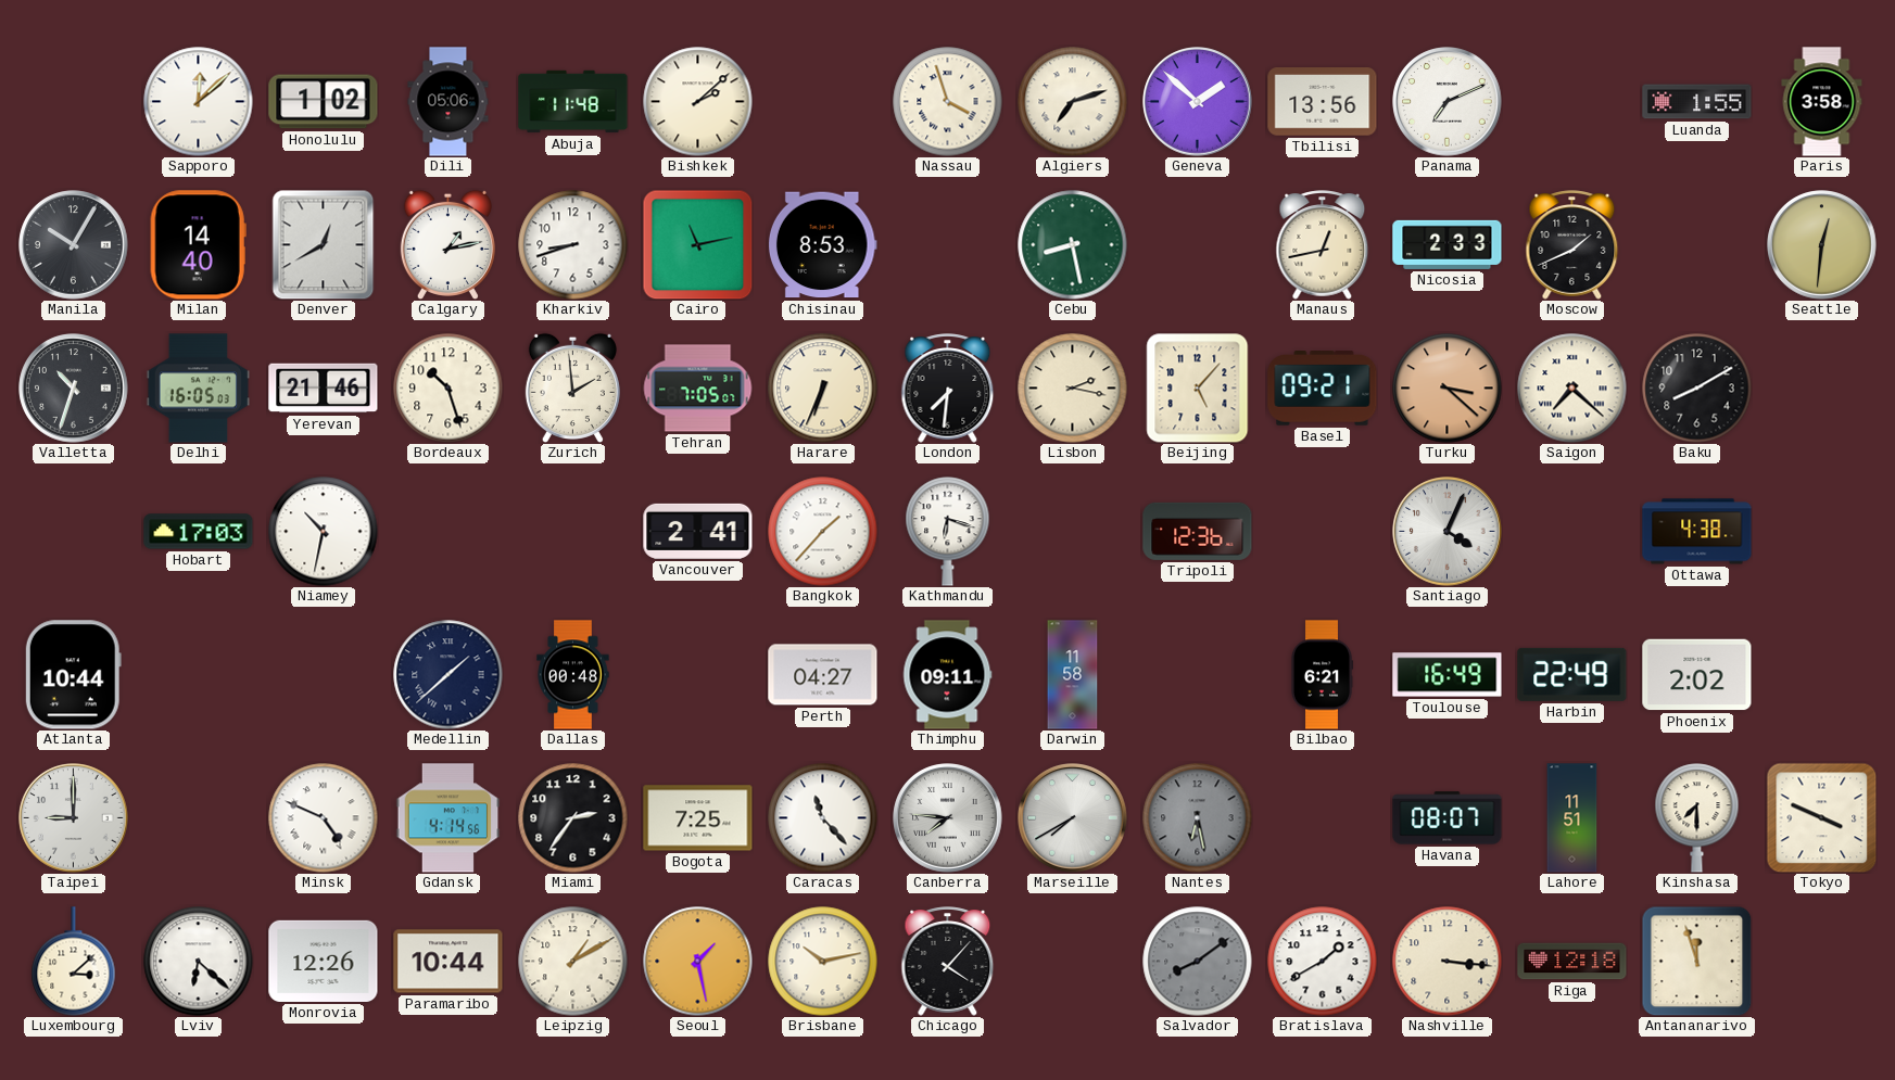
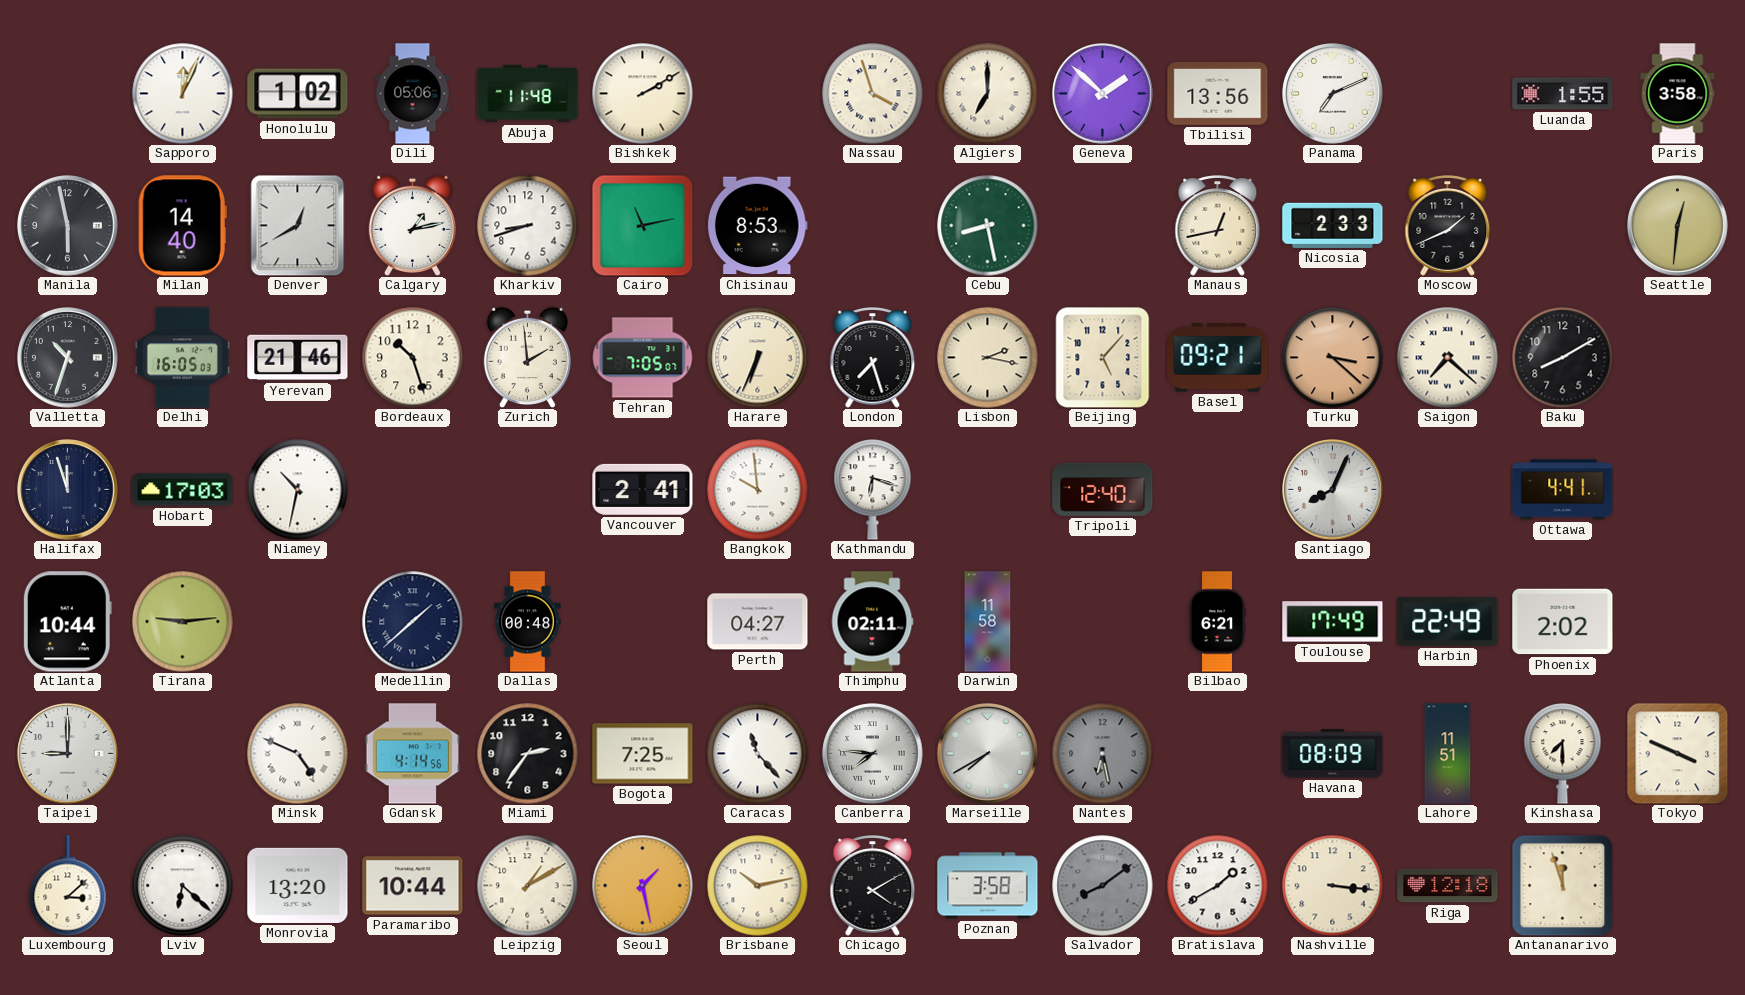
Sapporo: 12:08 -> 12:04
Bishkek: 2:08 -> 2:10
Algiers: 7:12 -> 7:00
Manila: 10:05 -> 5:58
London: 7:31 -> 7:27
Halifax: none -> 11:57
Bangkok: 1:37 -> 9:59
Tripoli: 12:36 -> 12:40
Santiago: 4:04 -> 8:04
Ottawa: 4:38 -> 4:41
Tirana: none -> 9:14
Thimphu: 09:11 -> 02:11
Toulouse: 16:49 -> 17:49
Havana: 08:07 -> 08:09
Monrovia: 12:26 -> 13:20
Chicago: 4:07 -> 4:10
Poznan: none -> 3:58
